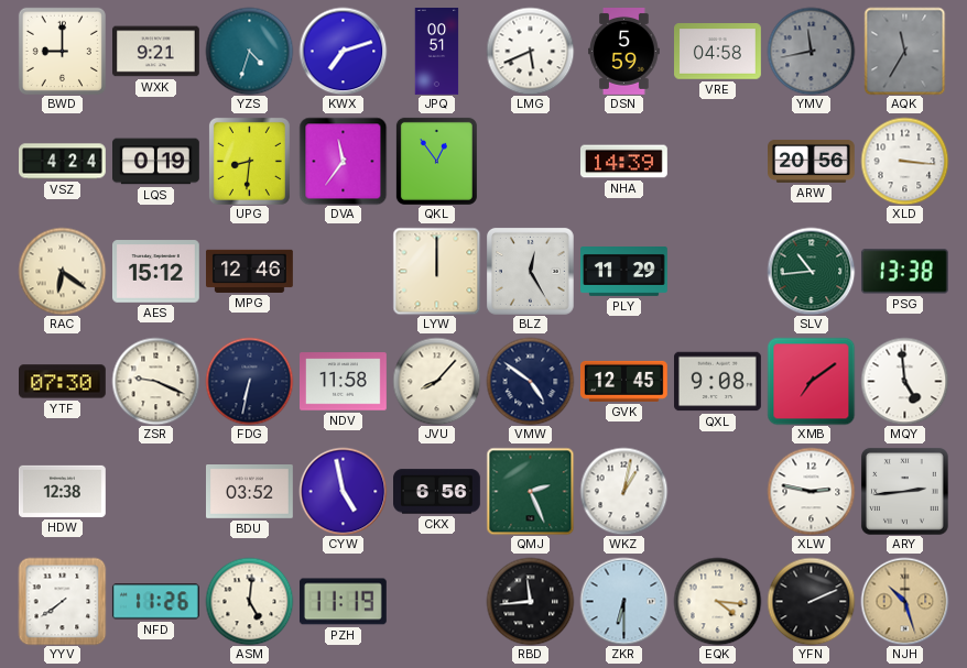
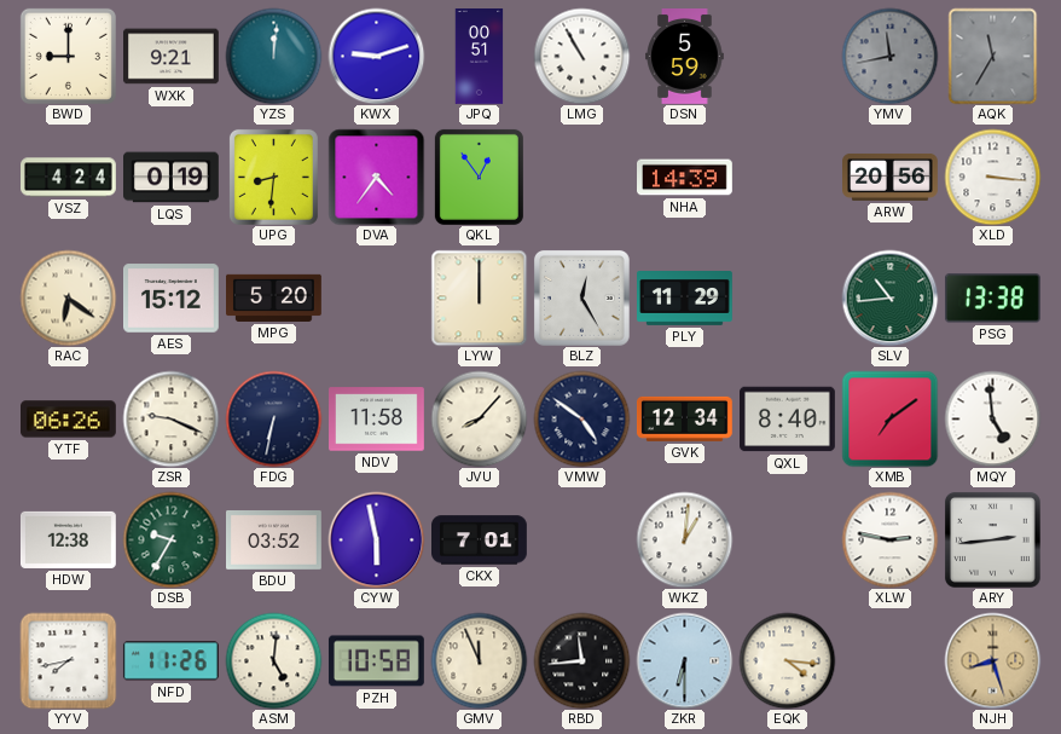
YZS: 4:33 -> 12:01
KWX: 7:12 -> 9:12
LMG: 5:41 -> 10:55
VRE: 04:58 -> none
DVA: 11:36 -> 4:36
MPG: 12:46 -> 5:20
YTF: 07:30 -> 06:26
GVK: 12:45 -> 12:34
QXL: 9:08 -> 8:40
DSB: none -> 9:35
CYW: 4:58 -> 5:58
CKX: 6:56 -> 7:01
QMJ: 2:26 -> none
WKZ: 1:02 -> 1:01
YYV: 7:39 -> 7:43
PZH: 11:19 -> 10:58
GMV: none -> 11:56
YFN: 2:11 -> none
NJH: 10:27 -> 8:27
